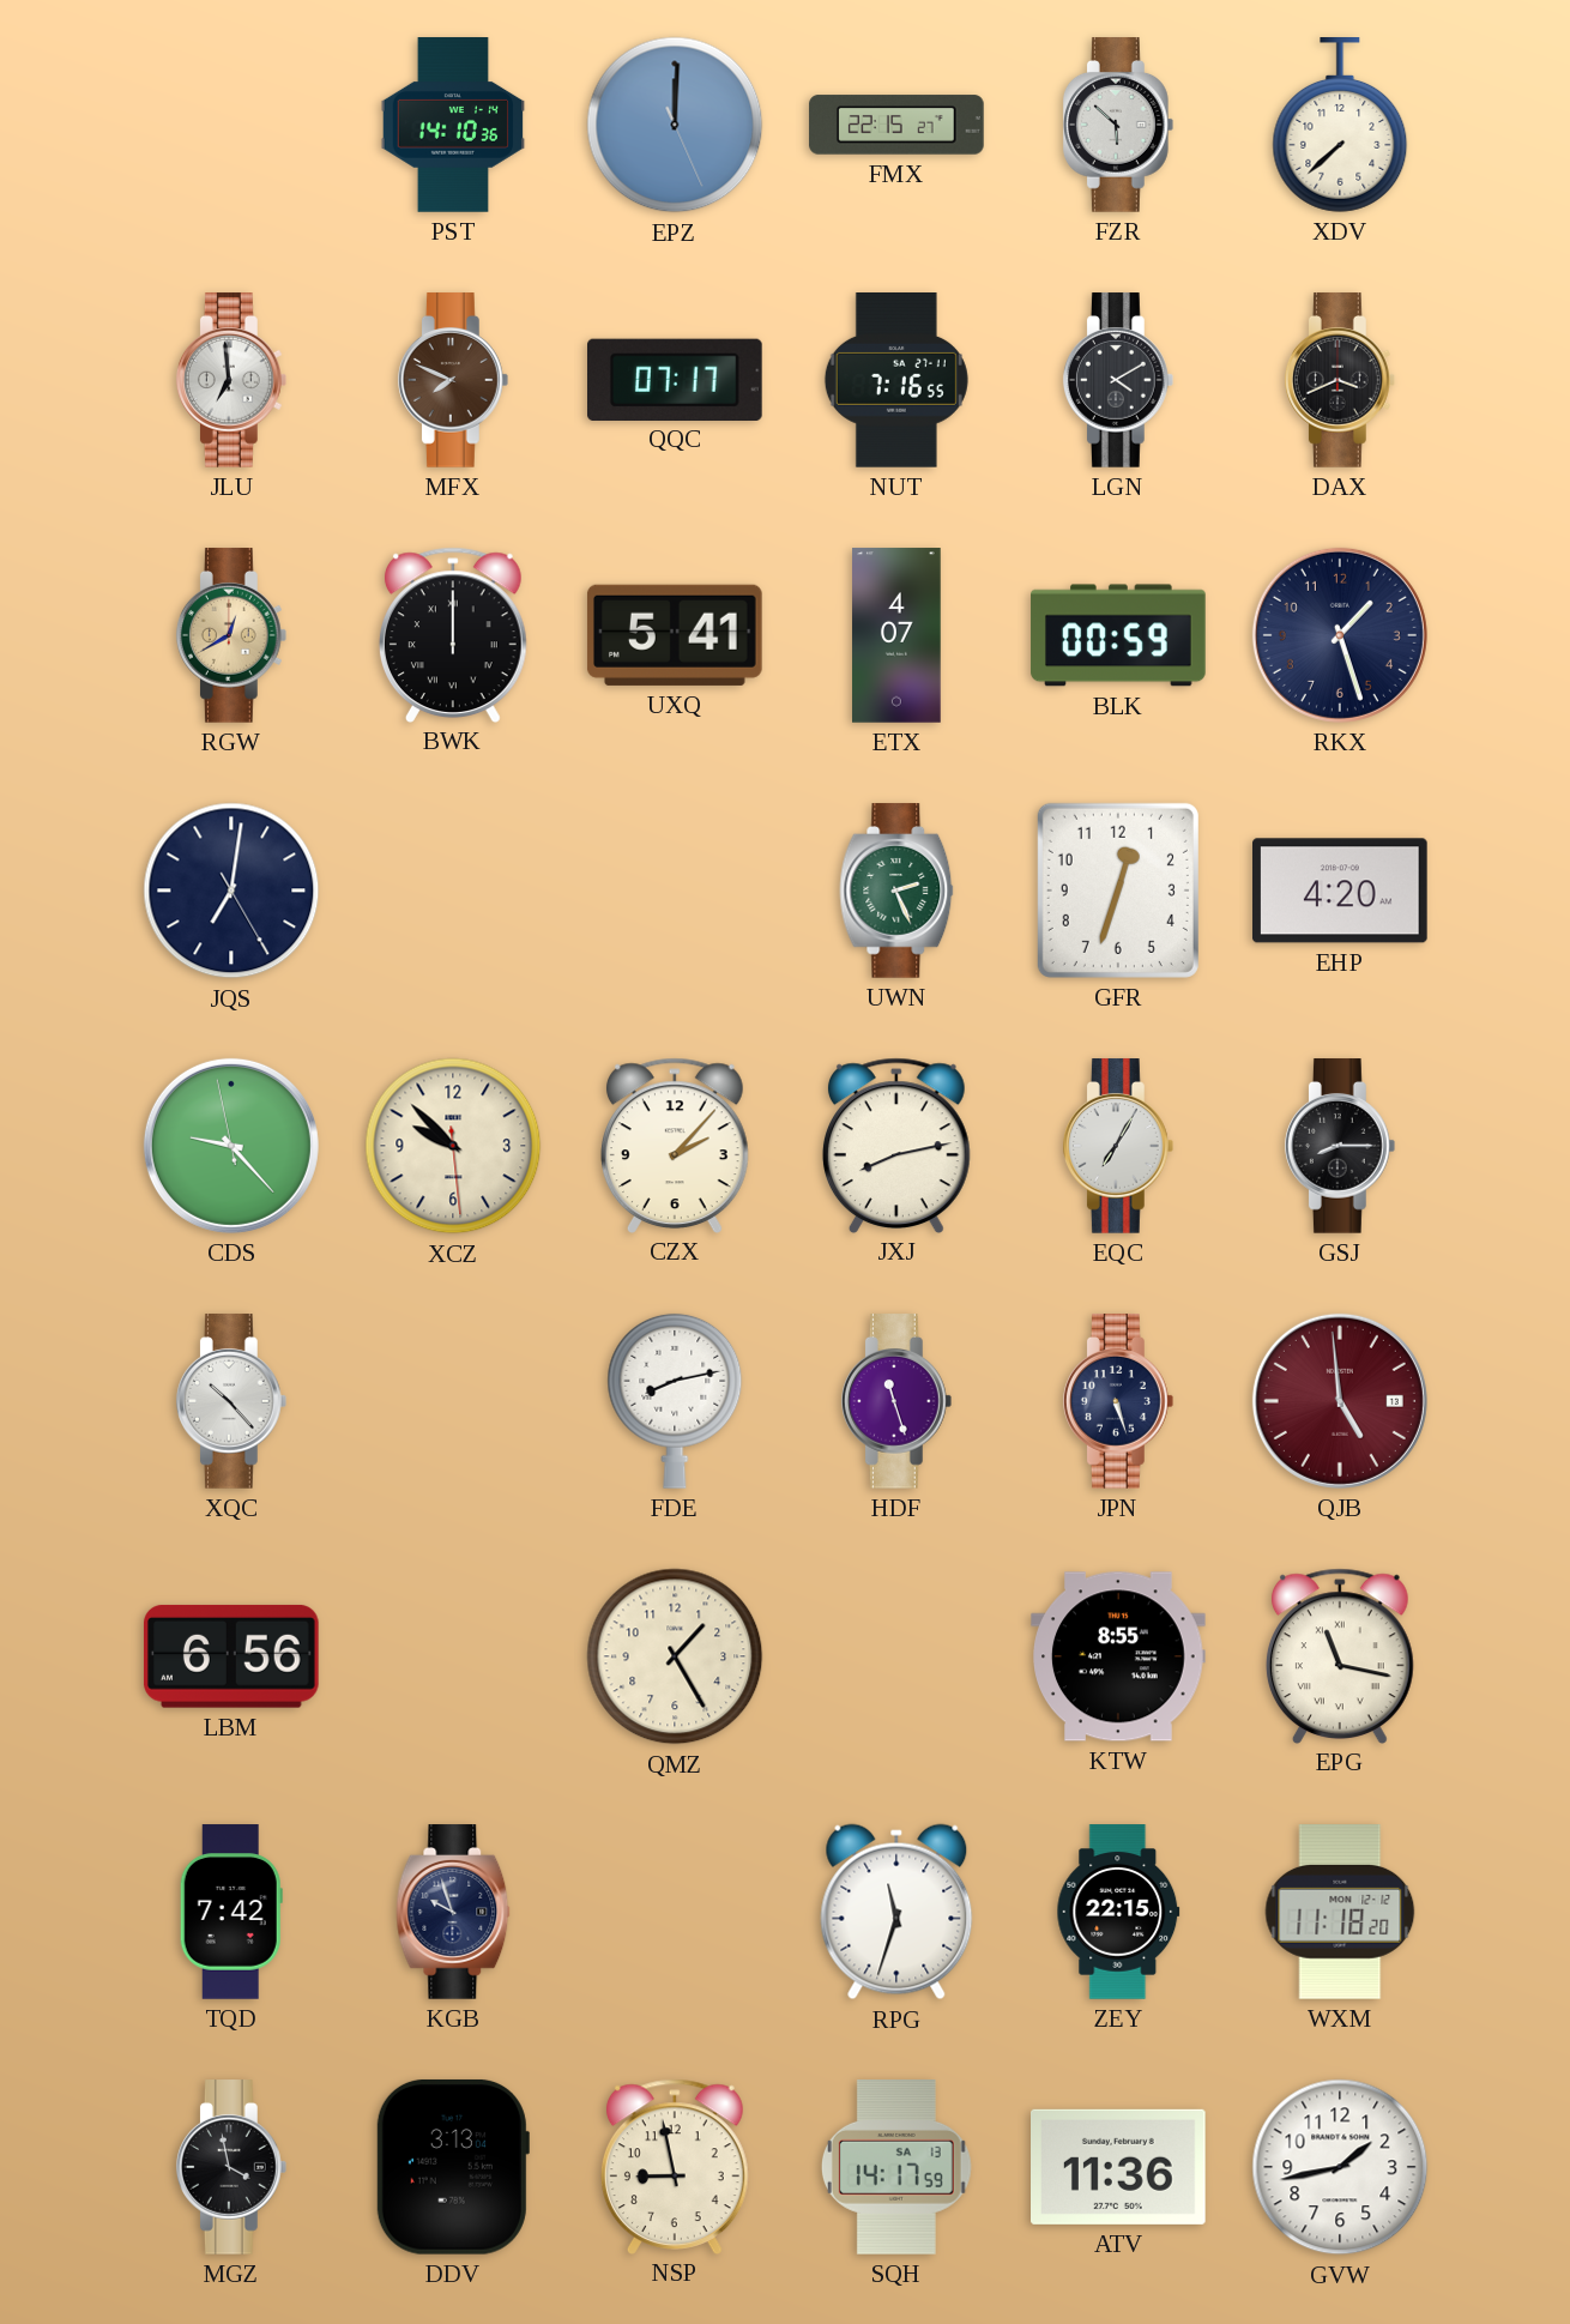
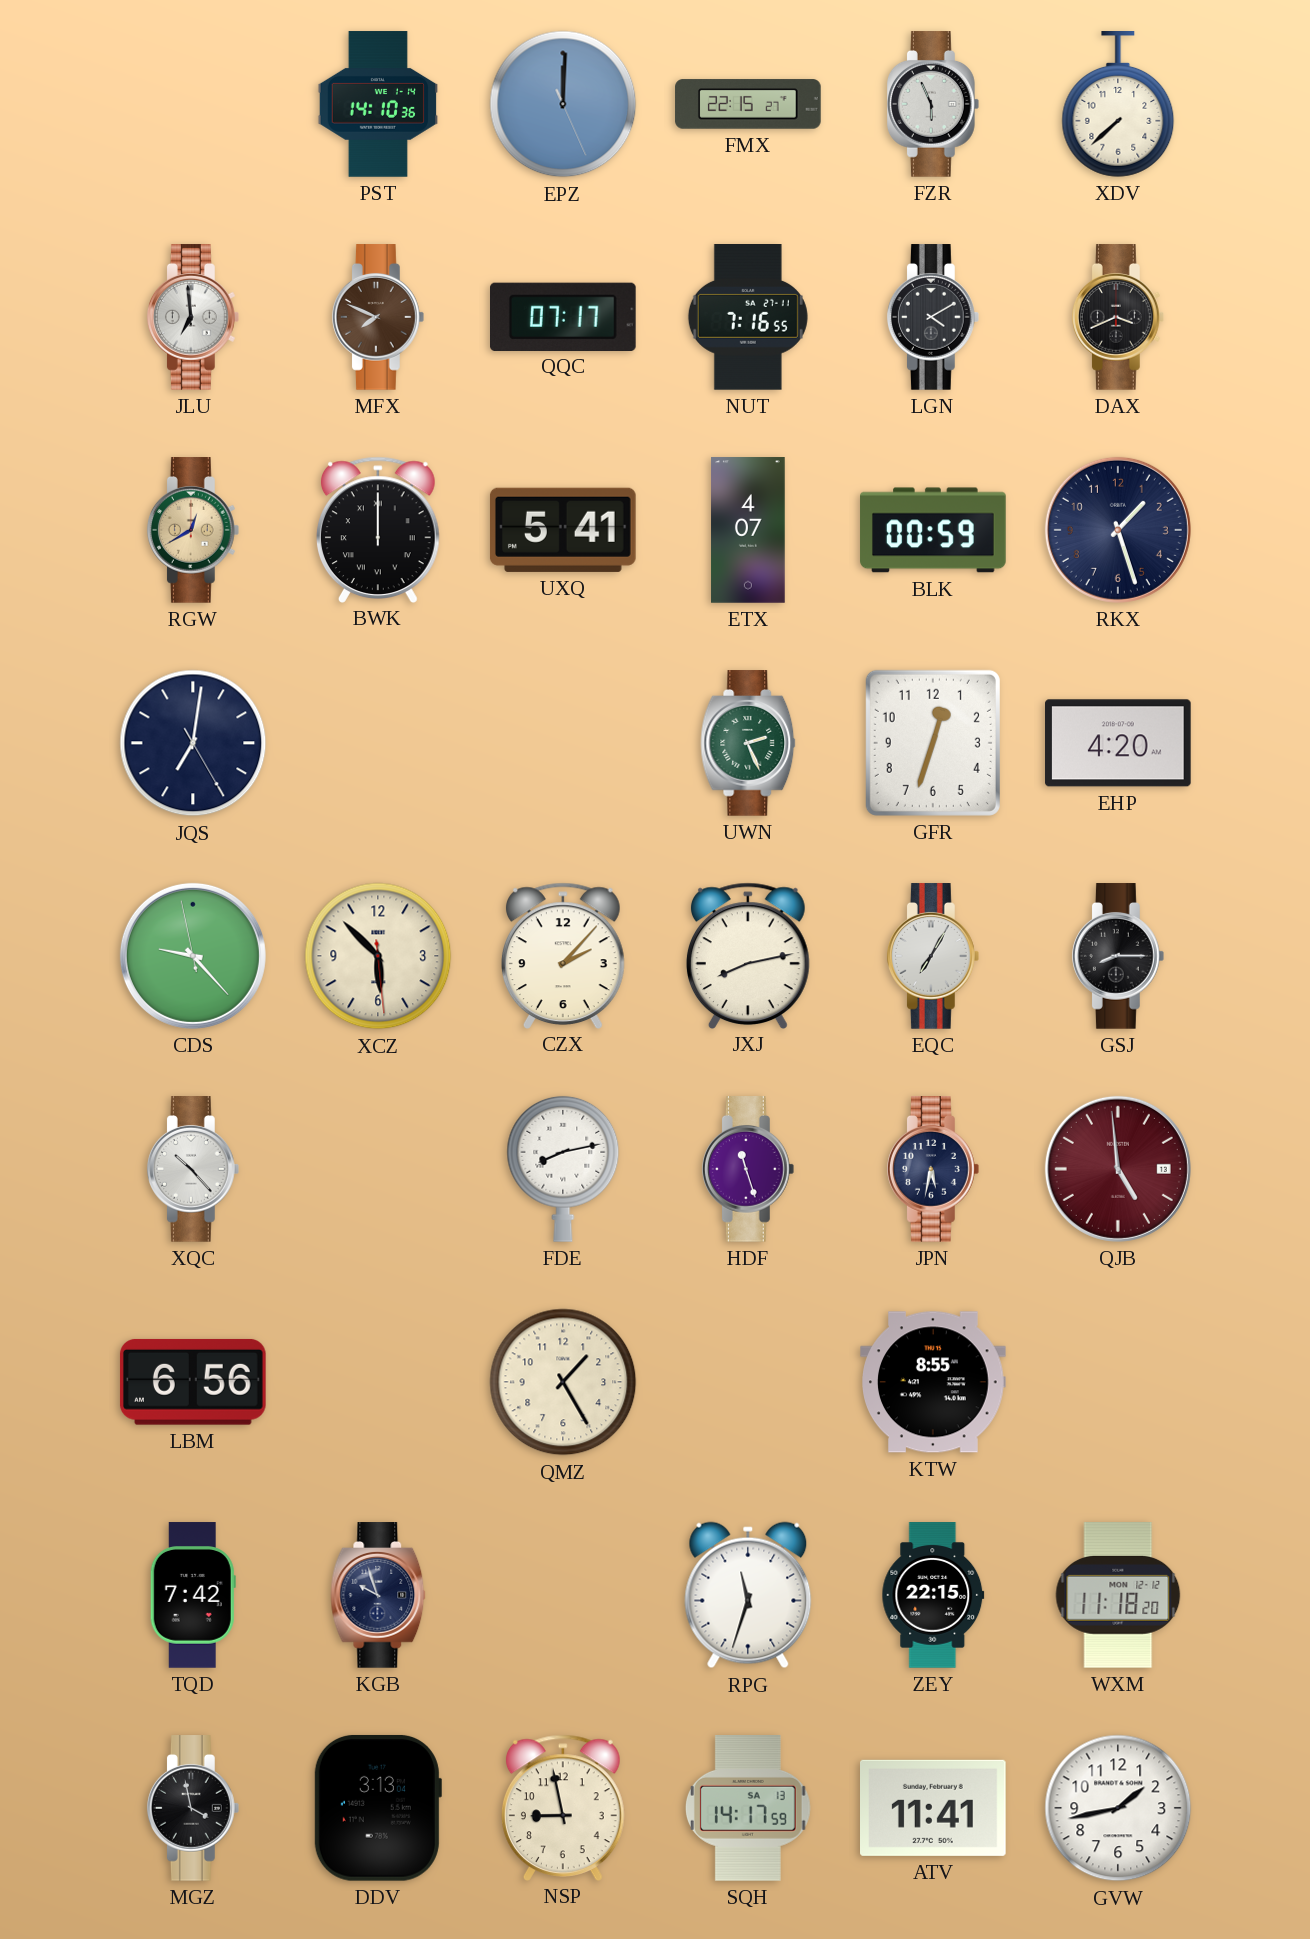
FZR: 5:52 -> 5:56
XCZ: 9:52 -> 5:52
JPN: 5:27 -> 5:32
EPG: 11:17 -> none
ATV: 11:36 -> 11:41
